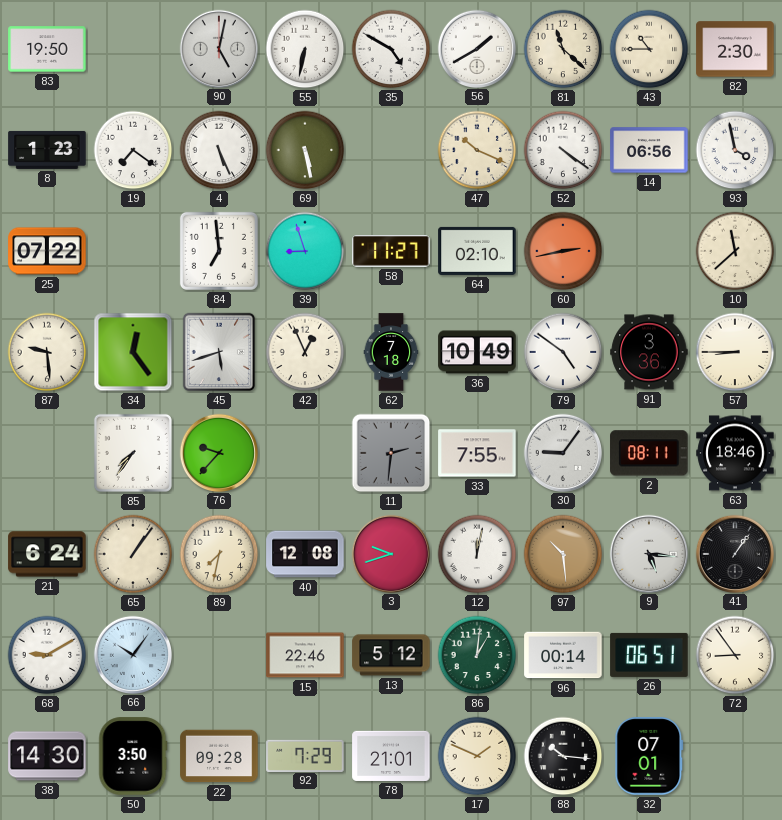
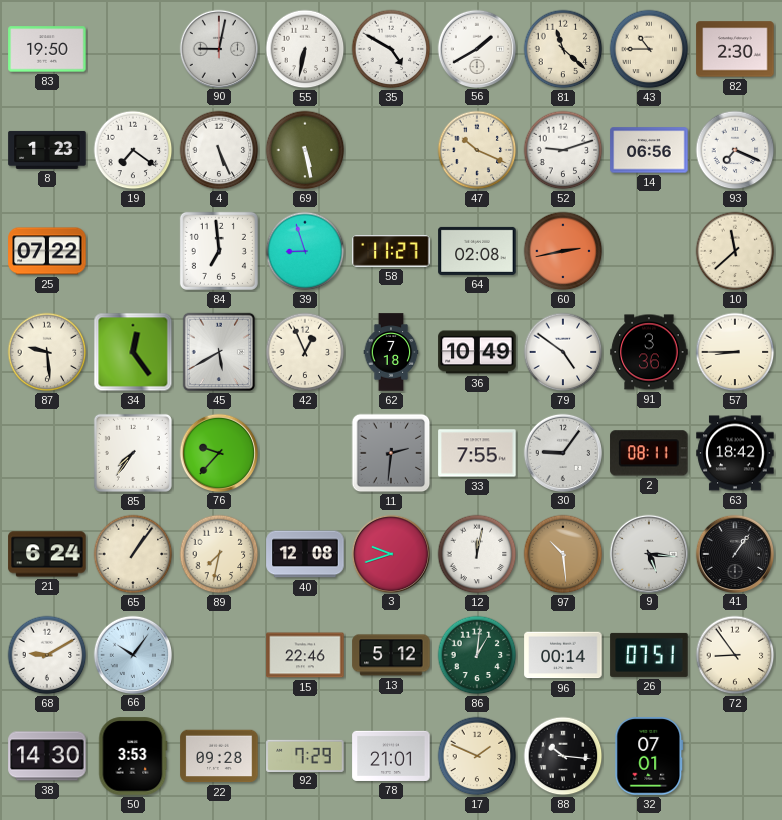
90: 5:02 -> 9:02
52: 4:21 -> 9:12
93: 3:58 -> 7:19
64: 02:10 -> 02:08
45: 5:42 -> 5:40
63: 18:46 -> 18:42
26: 06:51 -> 07:51
50: 3:50 -> 3:53
